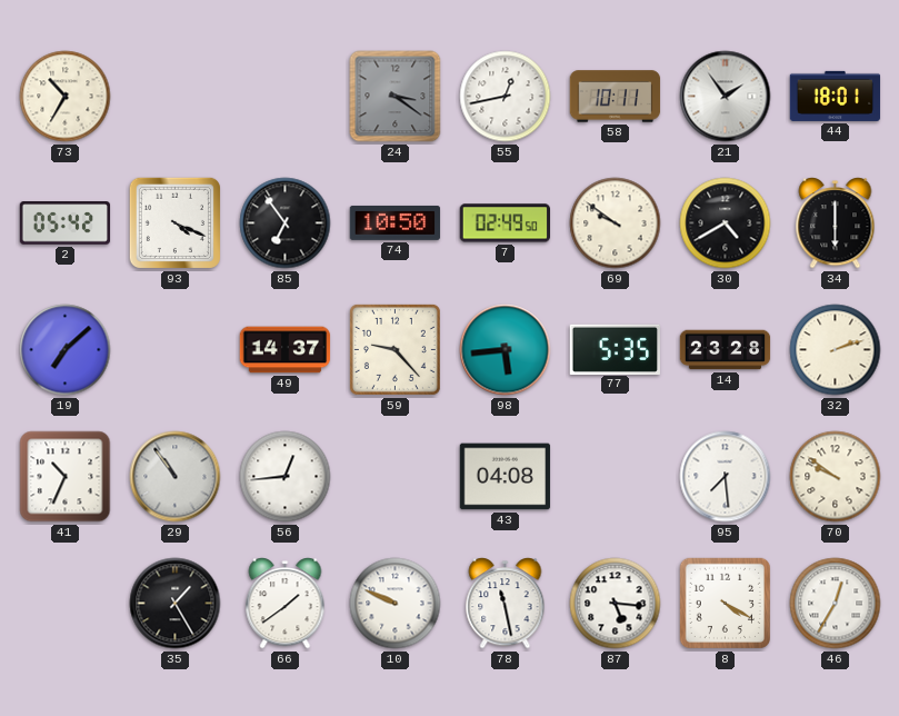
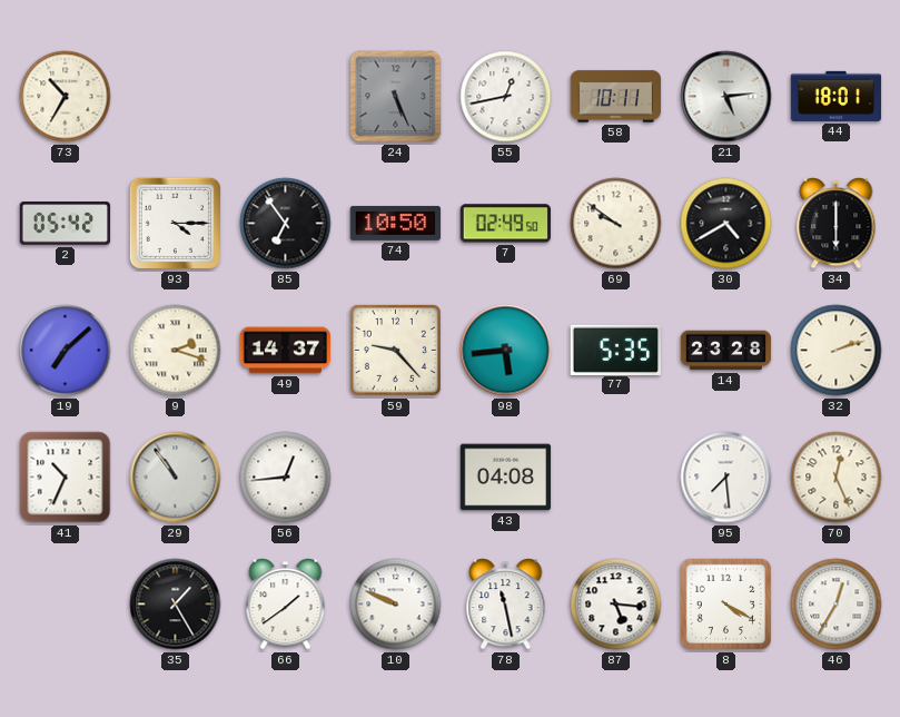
24: 3:21 -> 5:26
21: 1:54 -> 5:14
93: 4:19 -> 4:15
9: none -> 2:18
70: 9:51 -> 12:26
